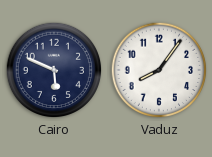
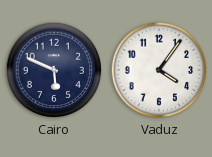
Vaduz: 8:06 -> 4:06
